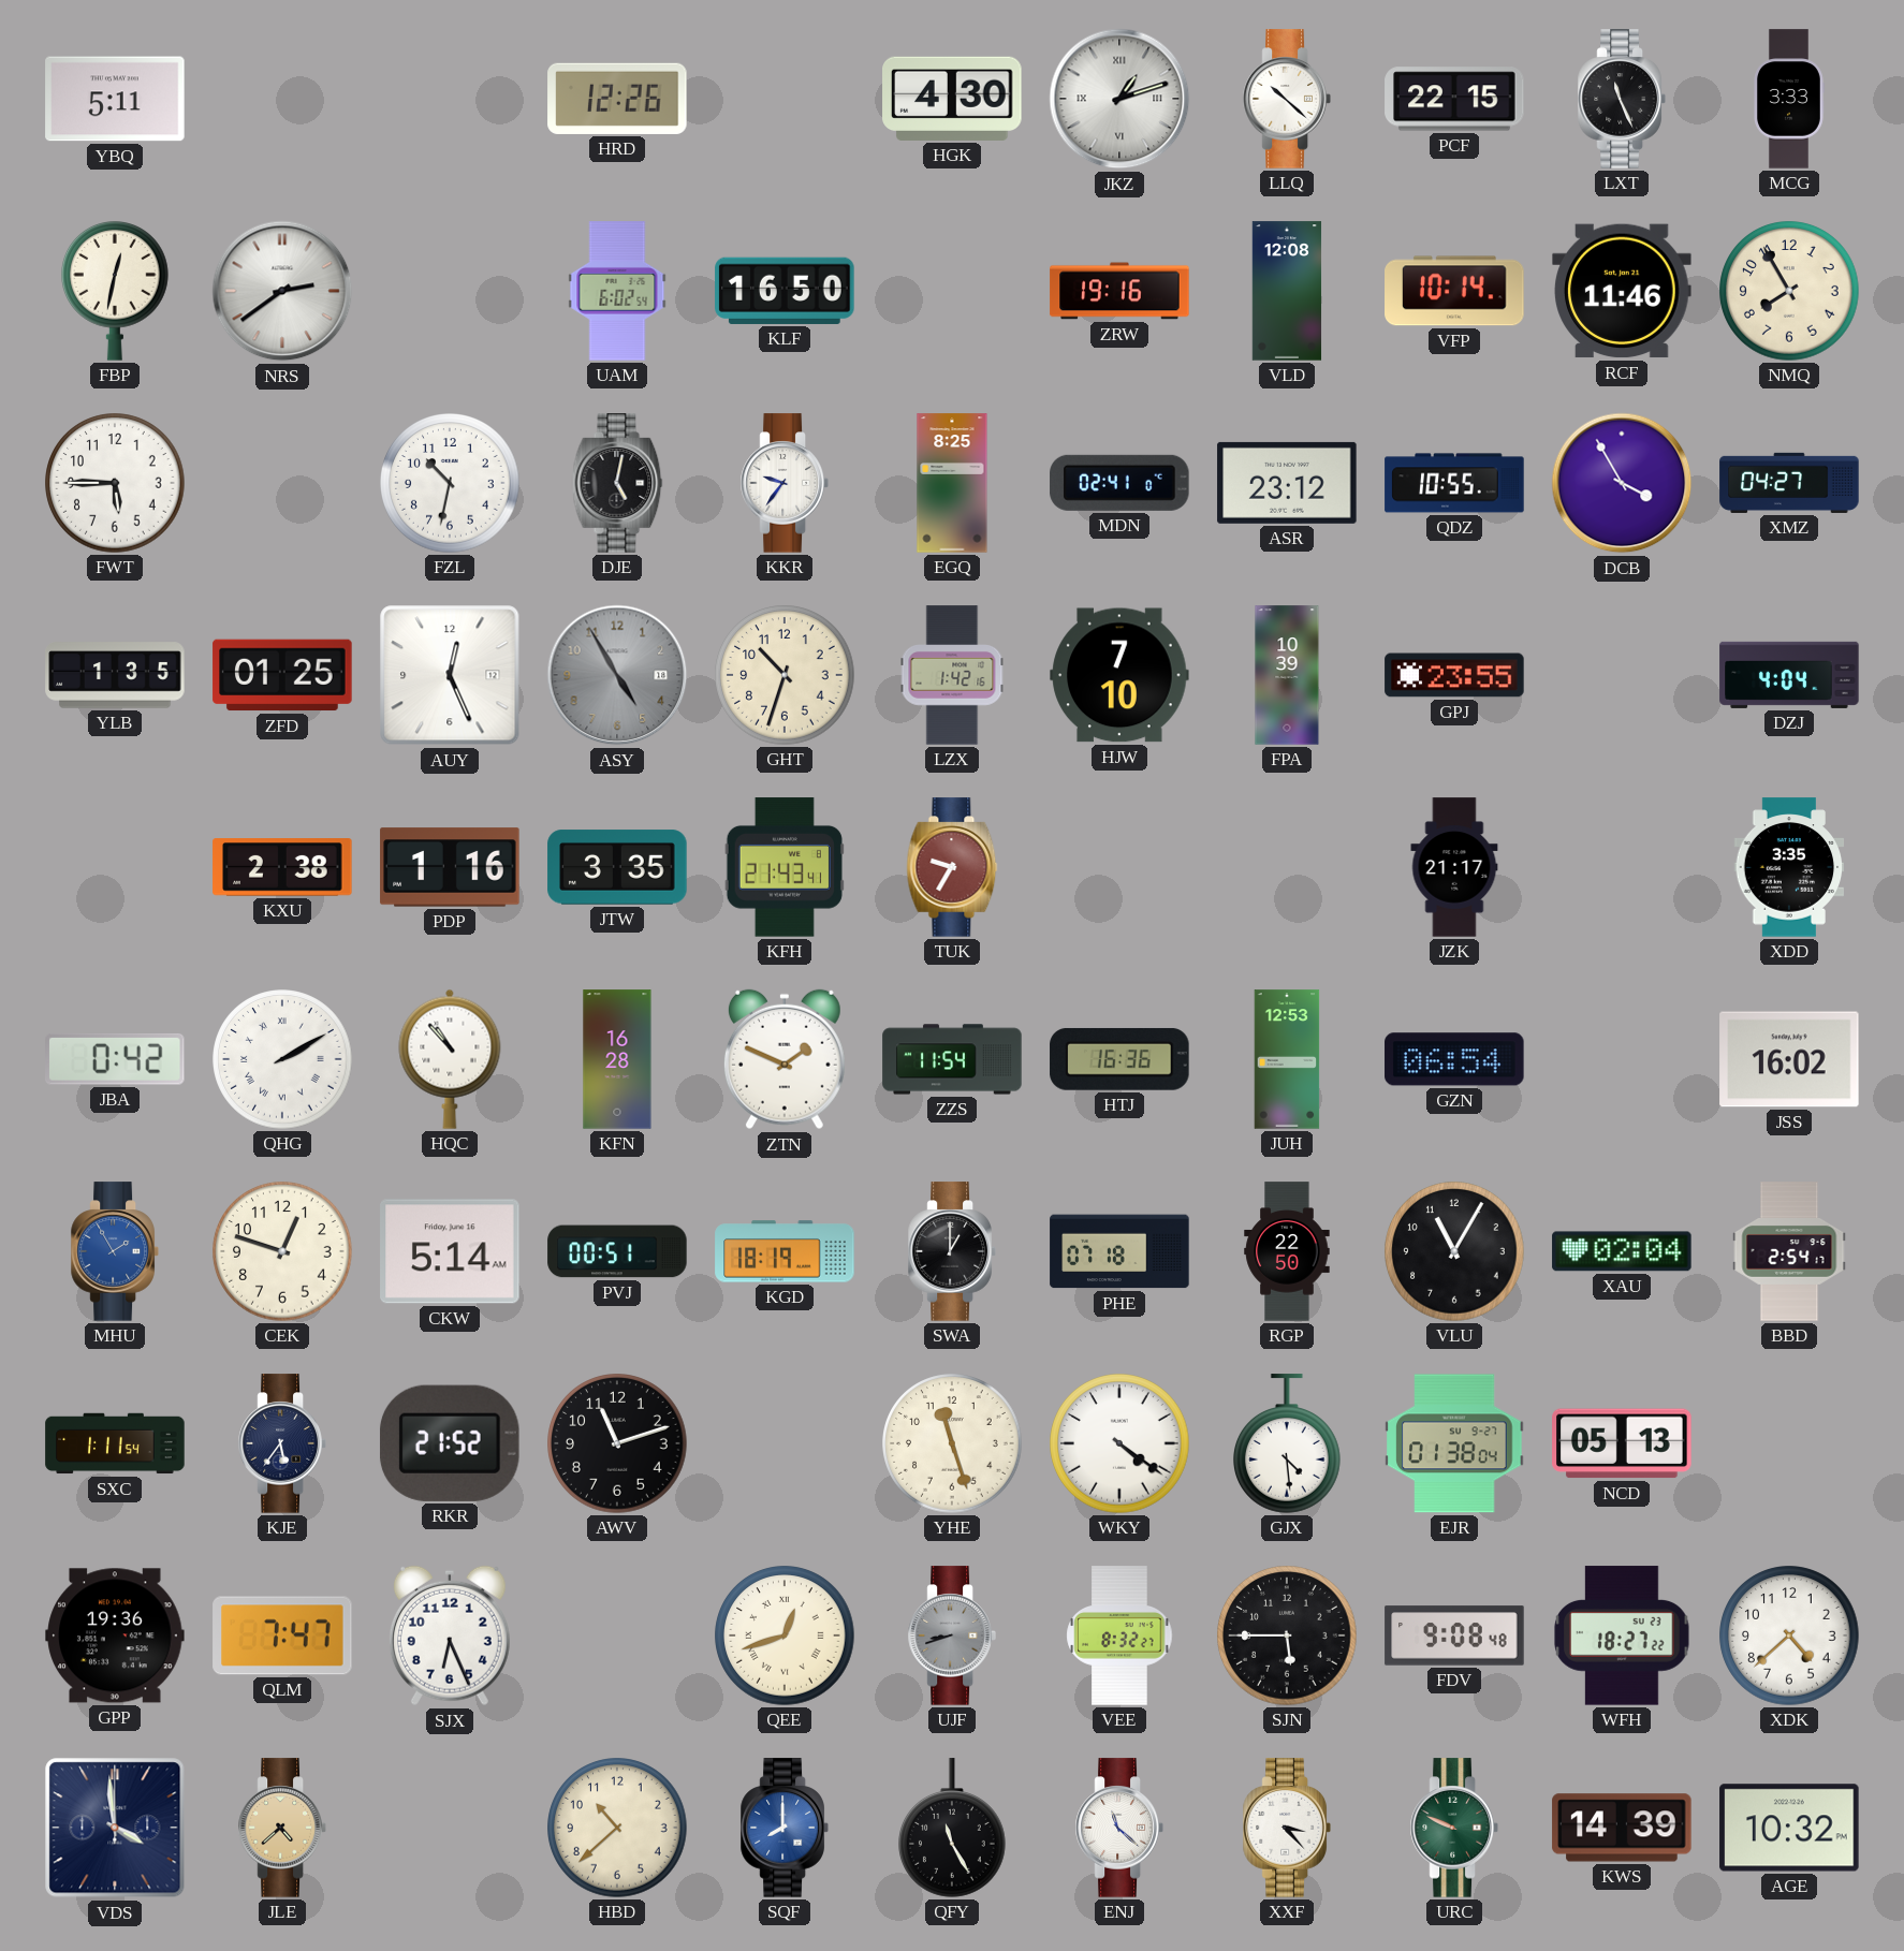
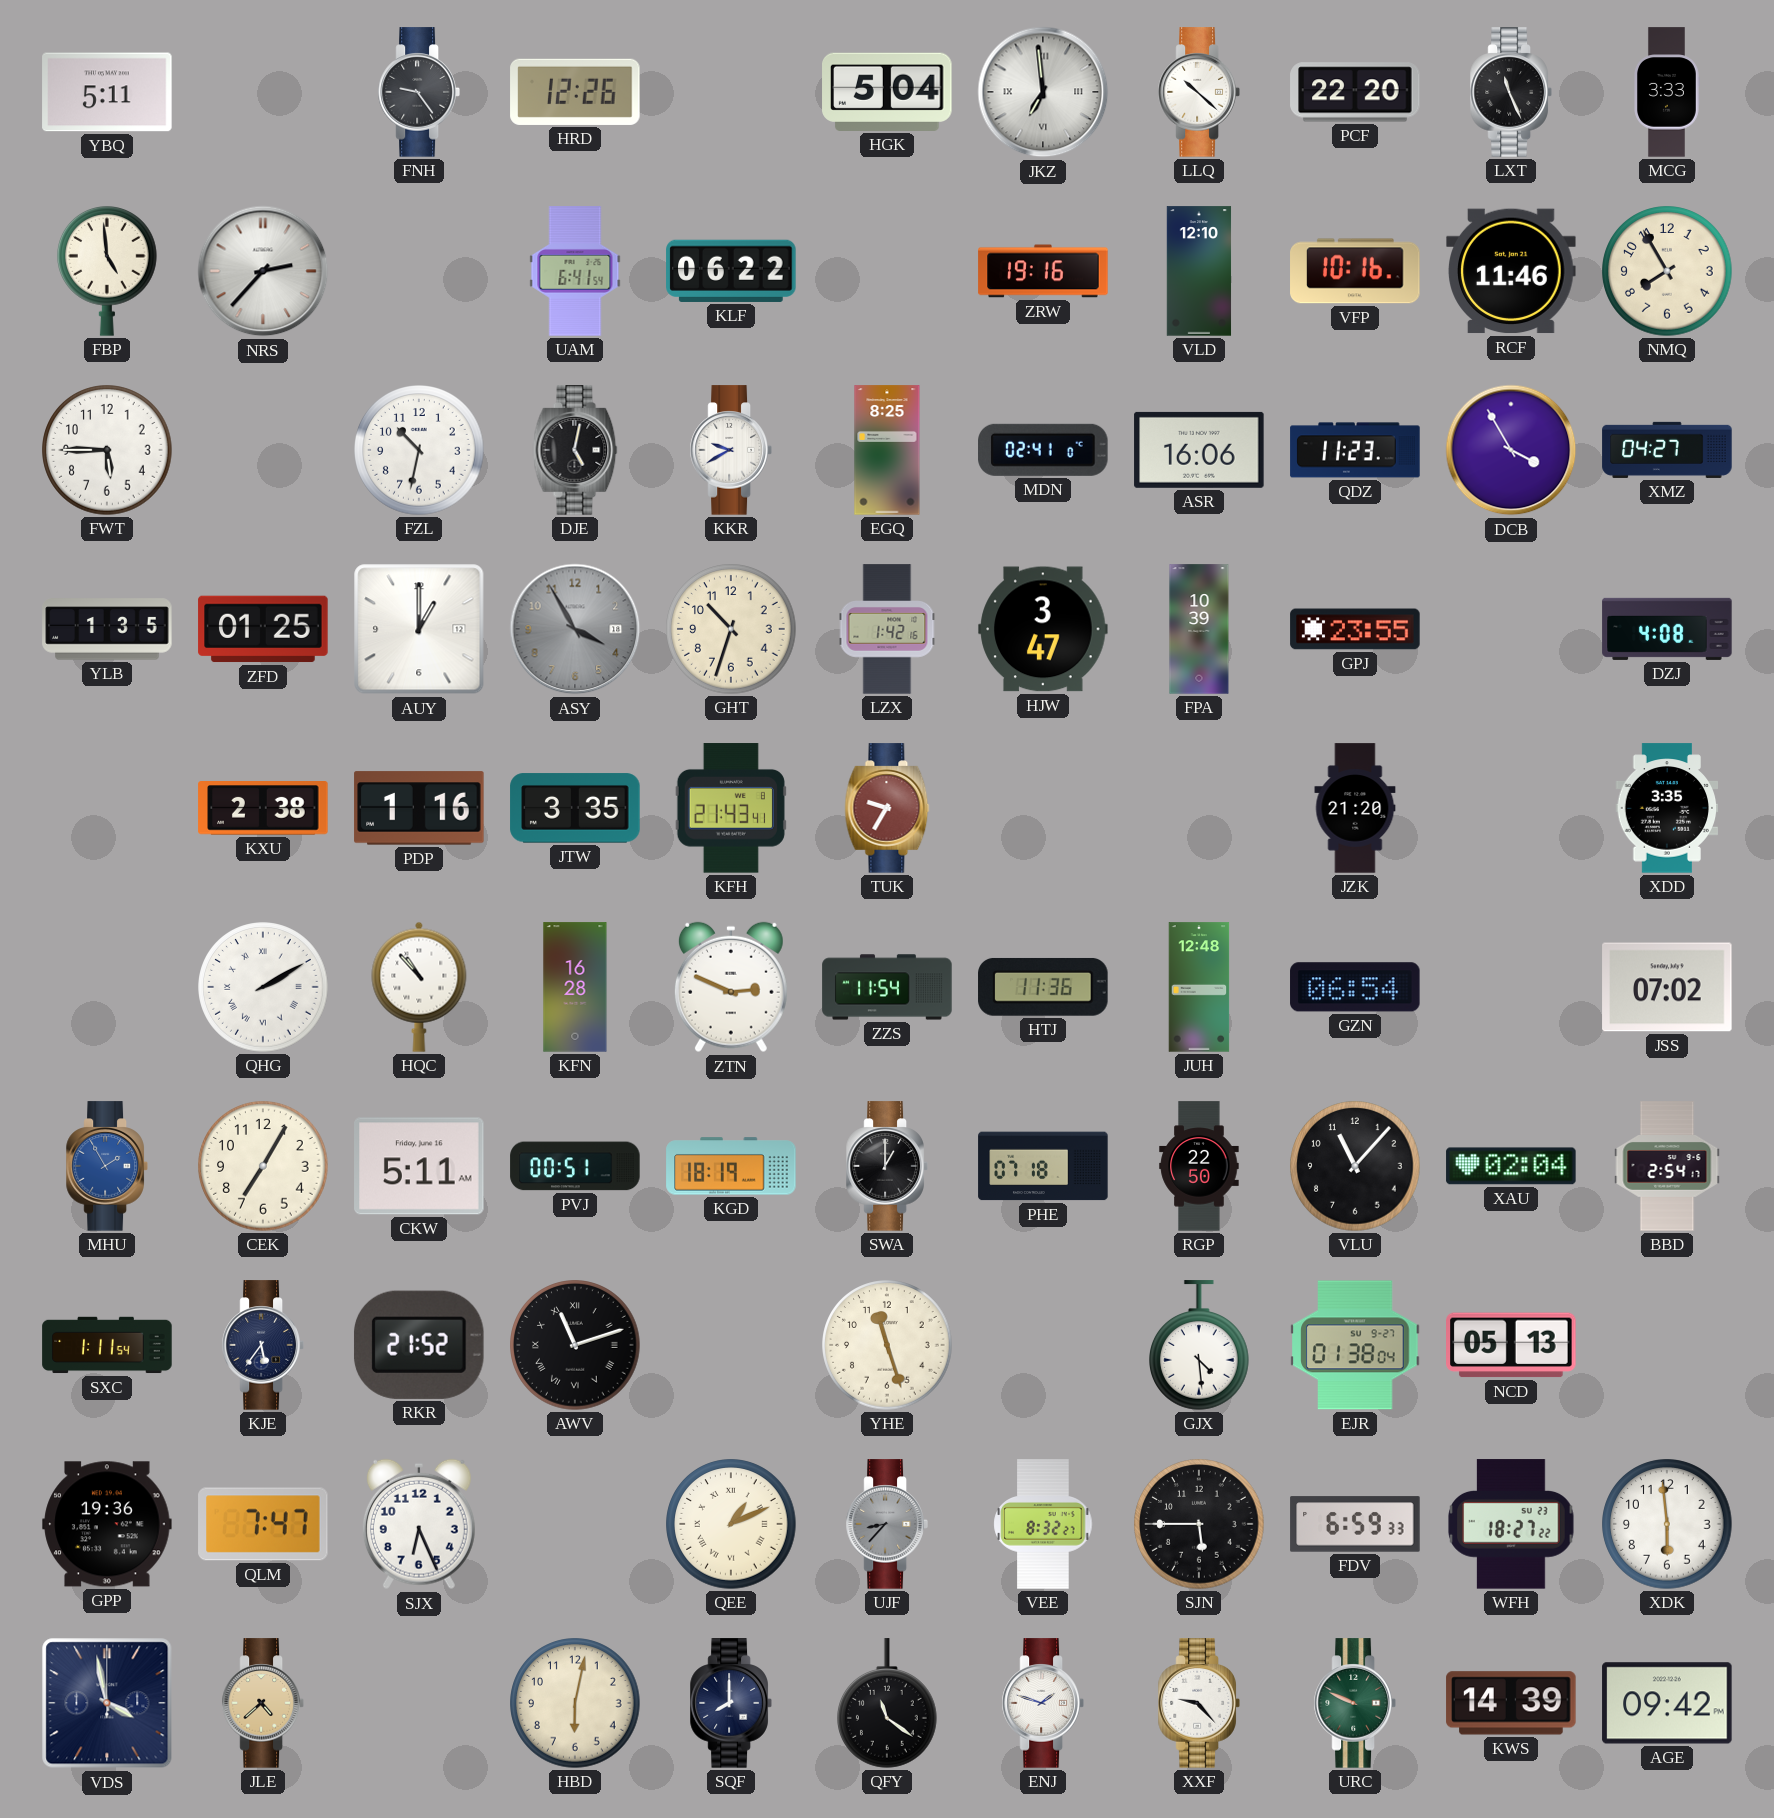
FNH: none -> 9:24
HGK: 4:30 -> 5:04
JKZ: 1:12 -> 6:59
PCF: 22:15 -> 22:20
FBP: 12:32 -> 4:59
NRS: 2:39 -> 2:37
UAM: 6:02 -> 6:41
KLF: 16:50 -> 06:22
VLD: 12:08 -> 12:10
VFP: 10:14 -> 10:16
KKR: 9:36 -> 9:40
ASR: 23:12 -> 16:06
QDZ: 10:55 -> 11:23
AUY: 12:26 -> 1:00
ASY: 4:55 -> 3:55
HJW: 7:10 -> 3:47
DZJ: 4:04 -> 4:08
JZK: 21:17 -> 21:20
JBA: 0:42 -> none
ZTN: 1:49 -> 2:49
HTJ: 16:36 -> 11:36
JUH: 12:53 -> 12:48
JSS: 16:02 -> 07:02
CEK: 12:48 -> 7:05
CKW: 5:14 -> 5:11
VLU: 11:05 -> 11:07
AWV numerals: Arabic -> Roman
WKY: 4:21 -> none
QEE: 12:42 -> 1:11
UJF: 8:42 -> 8:37
FDV: 9:08 -> 6:59
XDK: 4:38 -> 5:59
VDS: 3:59 -> 3:58
HBD: 10:38 -> 6:02
SQF dial: blue -> navy
QFY: 11:25 -> 11:21
ENJ: 11:22 -> 1:48
XXF: 3:23 -> 9:23
AGE: 10:32 -> 09:42
